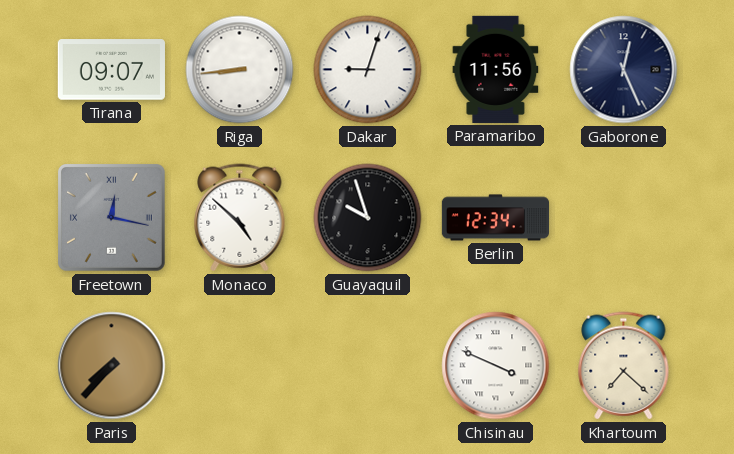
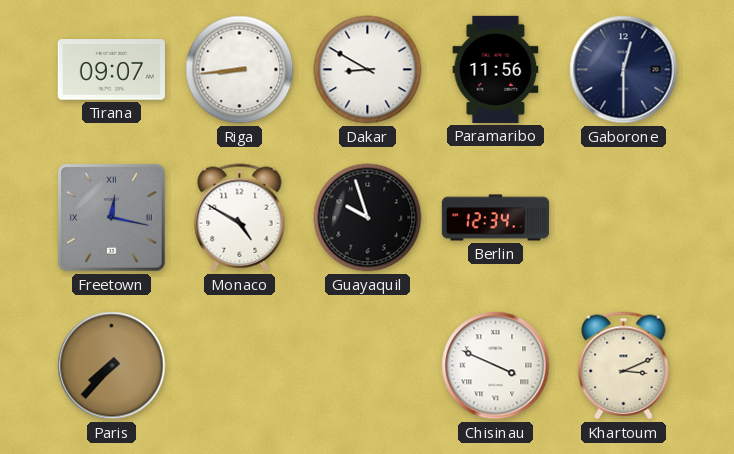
Dakar: 9:03 -> 8:50
Gaborone: 12:26 -> 12:30
Monaco: 4:52 -> 4:50
Khartoum: 7:22 -> 3:11
